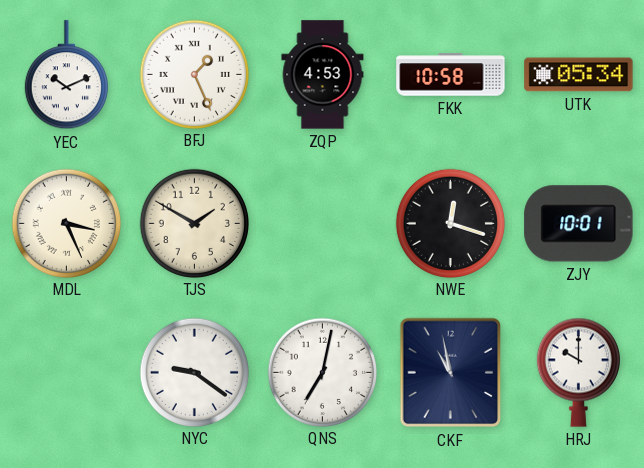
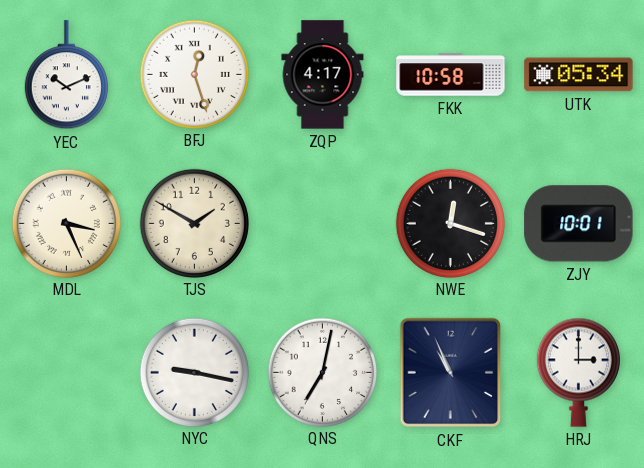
BFJ: 1:26 -> 12:27
ZQP: 4:53 -> 4:17
NYC: 9:21 -> 9:17
CKF: 10:58 -> 10:56
HRJ: 10:00 -> 3:00
